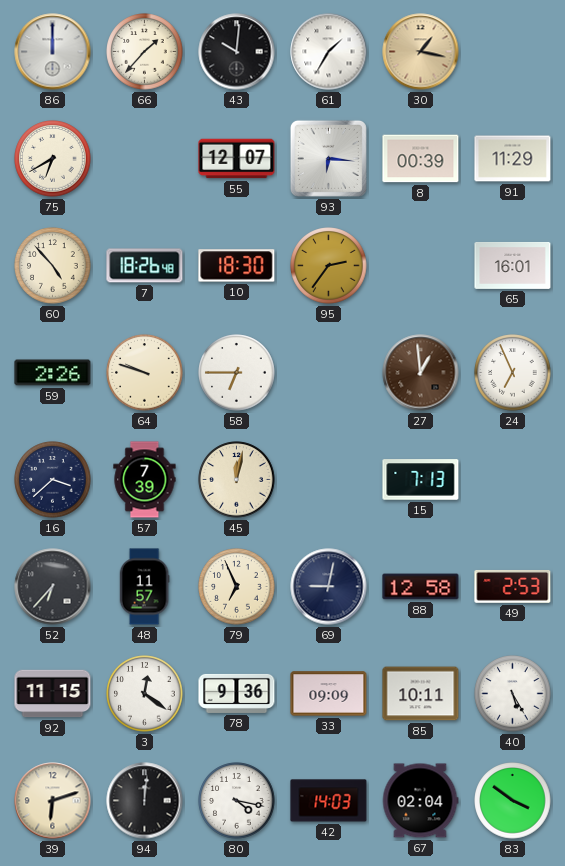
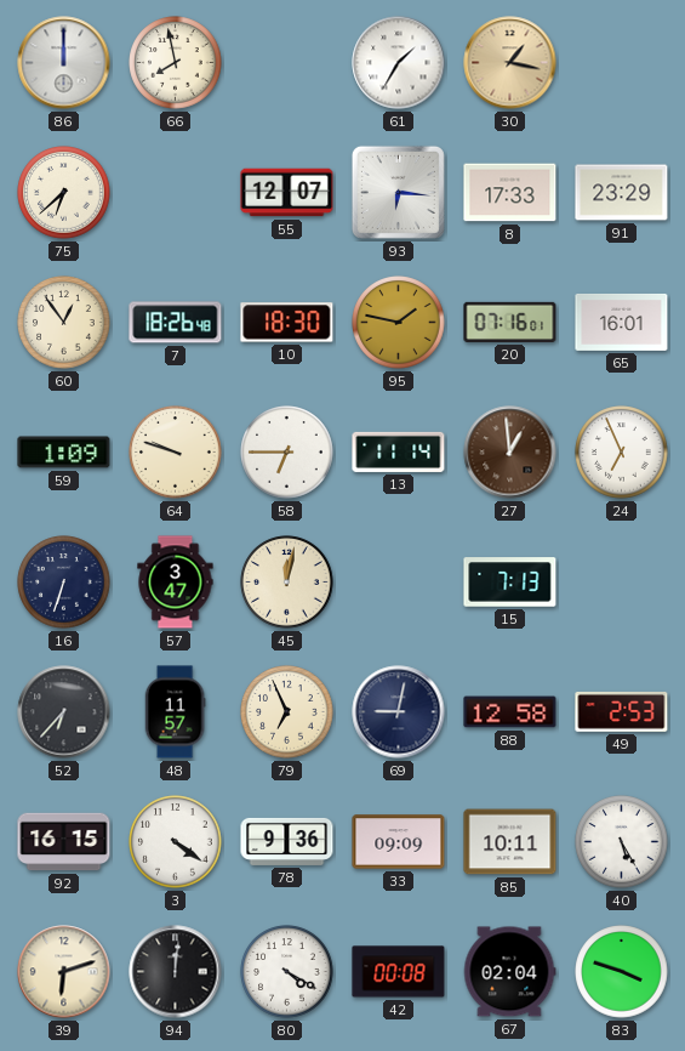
66: 1:37 -> 7:58
43: 10:01 -> none
75: 6:40 -> 6:38
8: 00:39 -> 17:33
91: 11:29 -> 23:29
60: 4:53 -> 12:54
95: 2:36 -> 1:47
20: none -> 07:16
59: 2:26 -> 1:09
13: none -> 11:14
16: 3:38 -> 6:33
57: 7:39 -> 3:47
92: 11:15 -> 16:15
3: 12:21 -> 4:21
80: 4:17 -> 4:20
42: 14:03 -> 00:08
83: 3:51 -> 3:48
